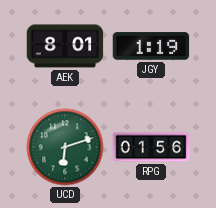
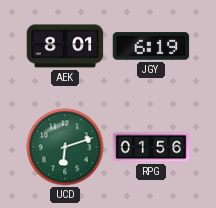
JGY: 1:19 -> 6:19
